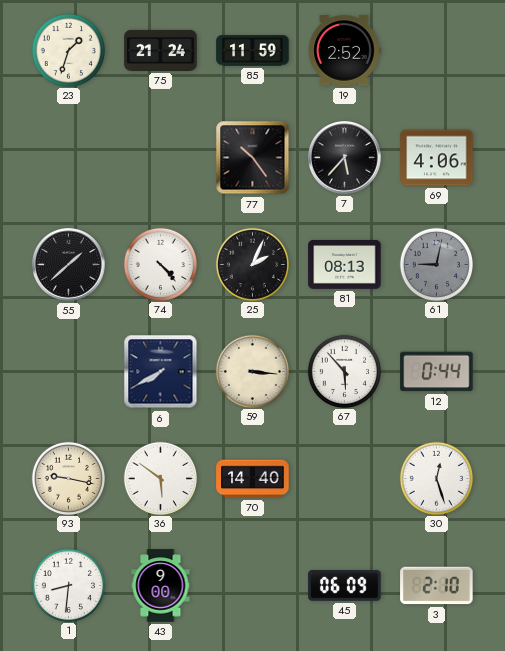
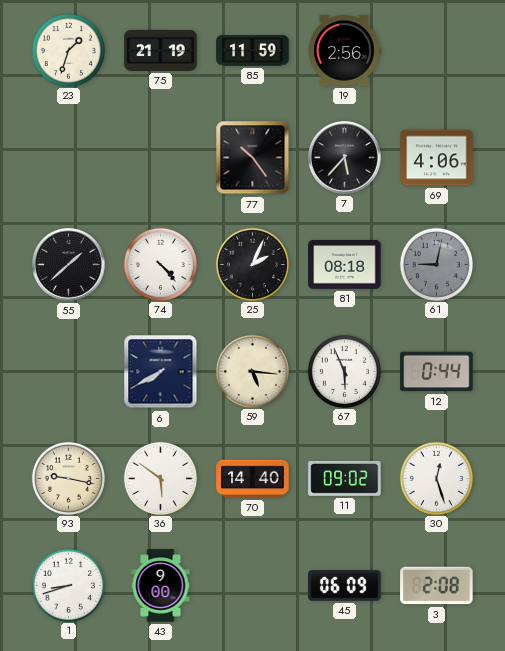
75: 21:24 -> 21:19
19: 2:52 -> 2:56
81: 08:13 -> 08:18
59: 3:16 -> 5:16
67: 5:53 -> 5:56
11: none -> 09:02
1: 8:31 -> 8:42
3: 2:10 -> 2:08
